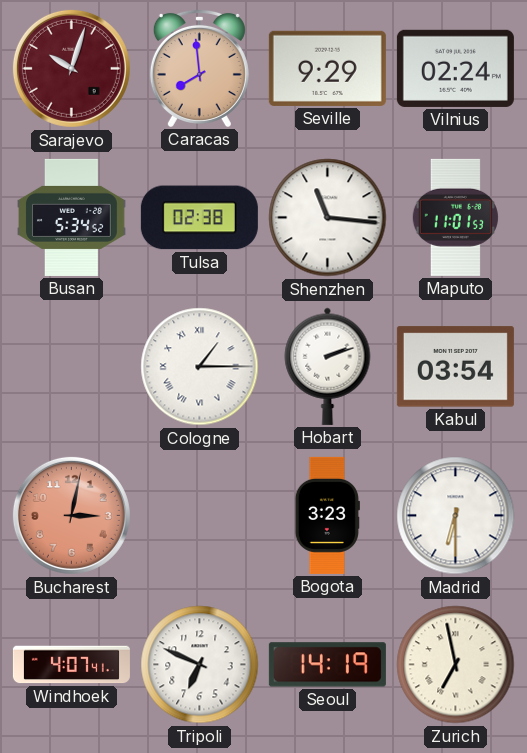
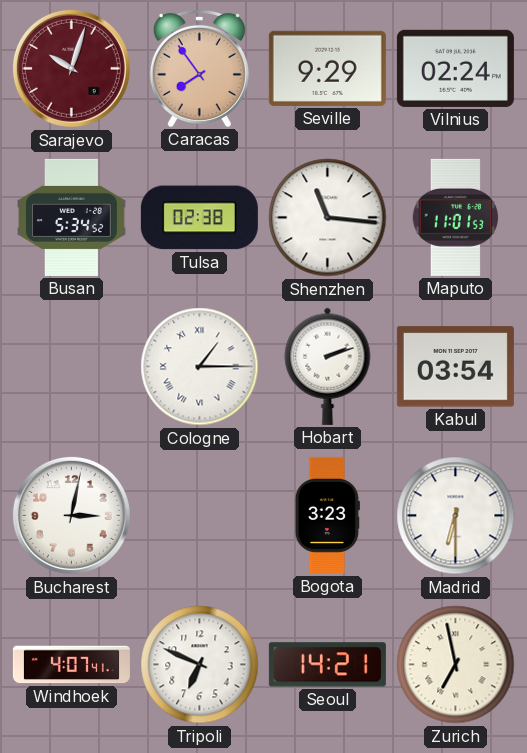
Caracas: 7:59 -> 7:54
Bucharest dial: salmon -> white
Seoul: 14:19 -> 14:21
